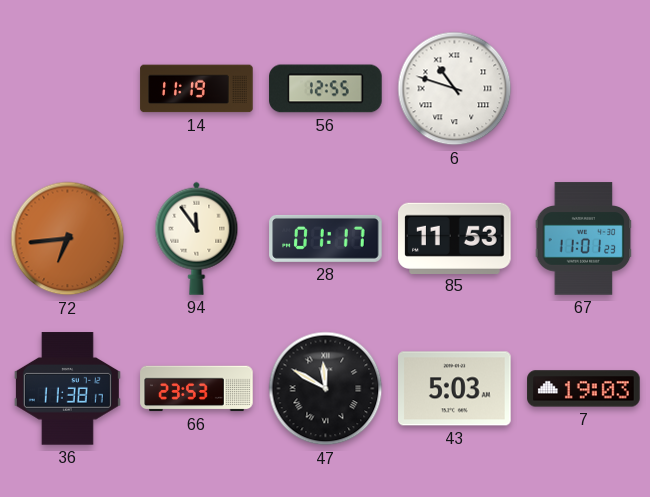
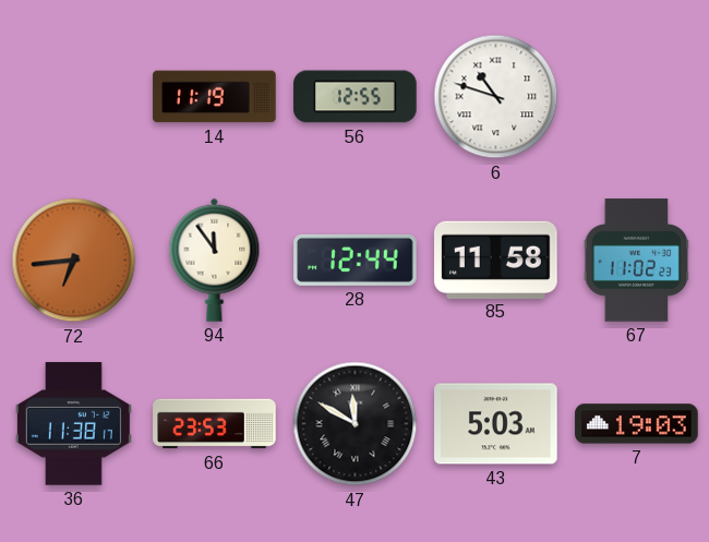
28: 01:17 -> 12:44
85: 11:53 -> 11:58
67: 11:01 -> 11:02
